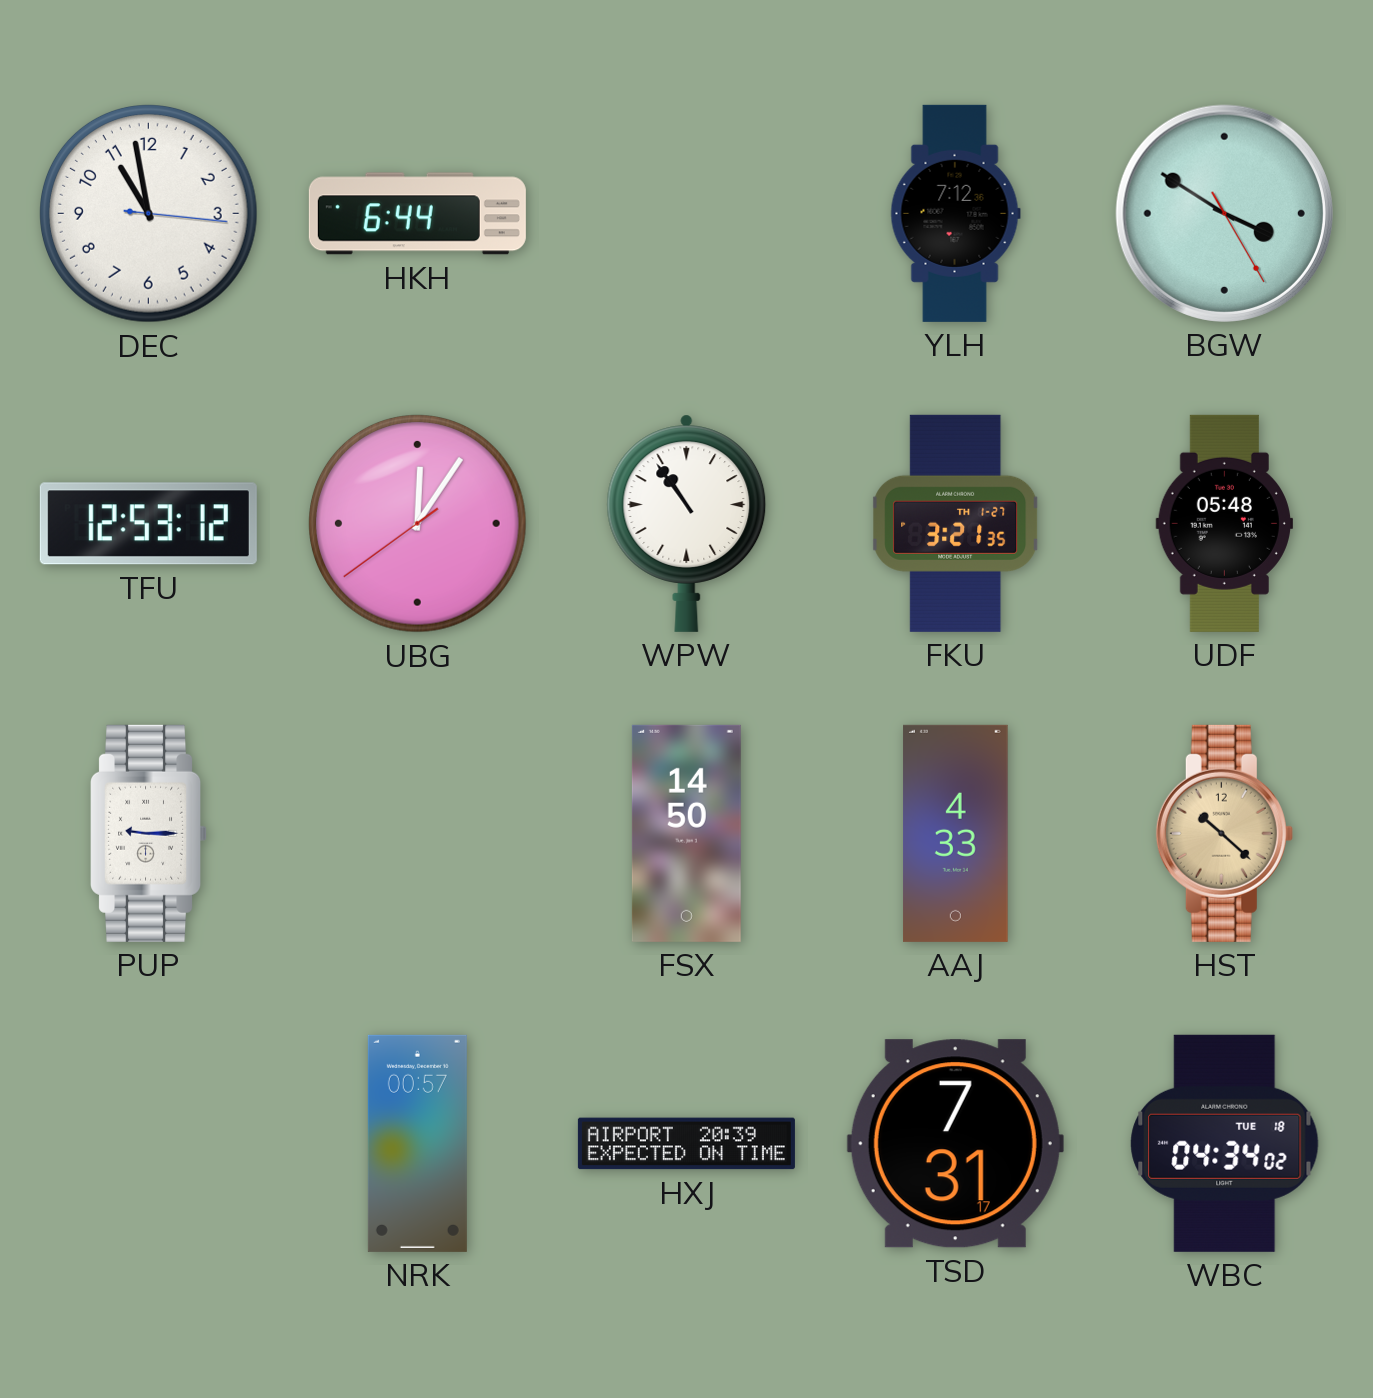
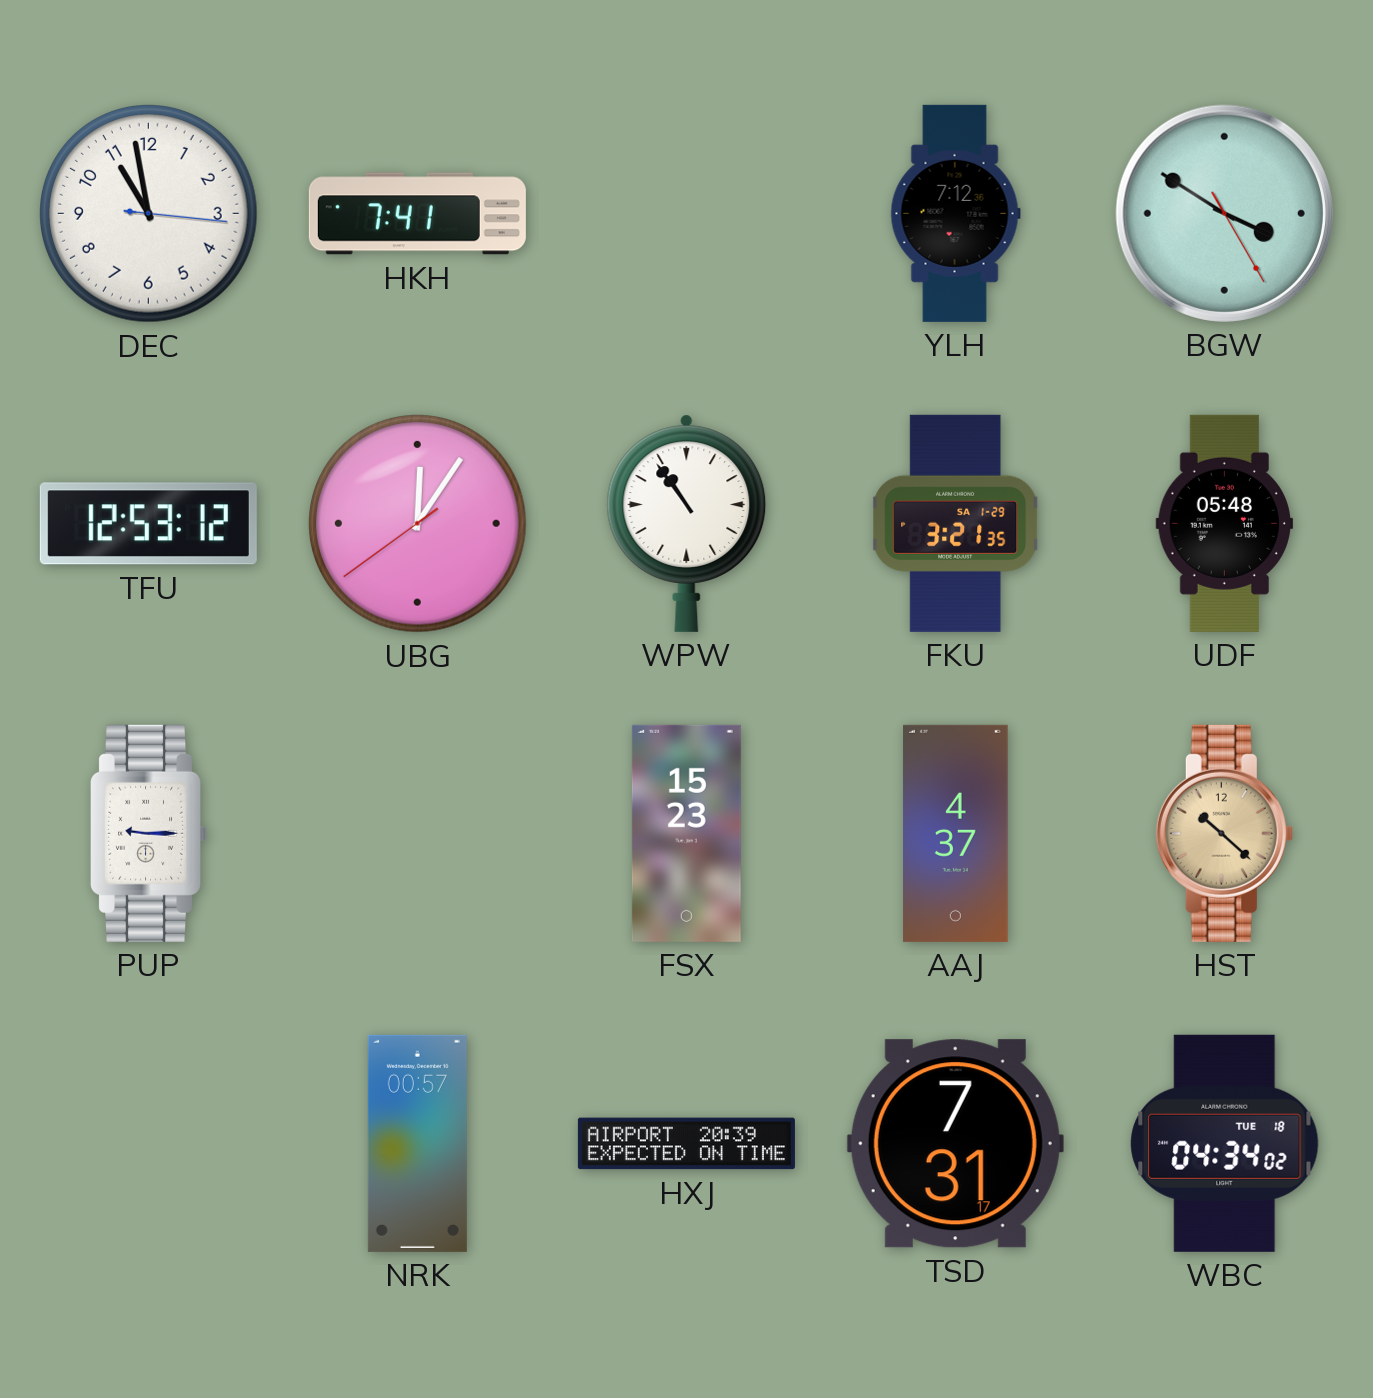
HKH: 6:44 -> 7:41
FKU date: TH 1-27 -> SA 1-29
FSX: 14:50 -> 15:23
AAJ: 4:33 -> 4:37
